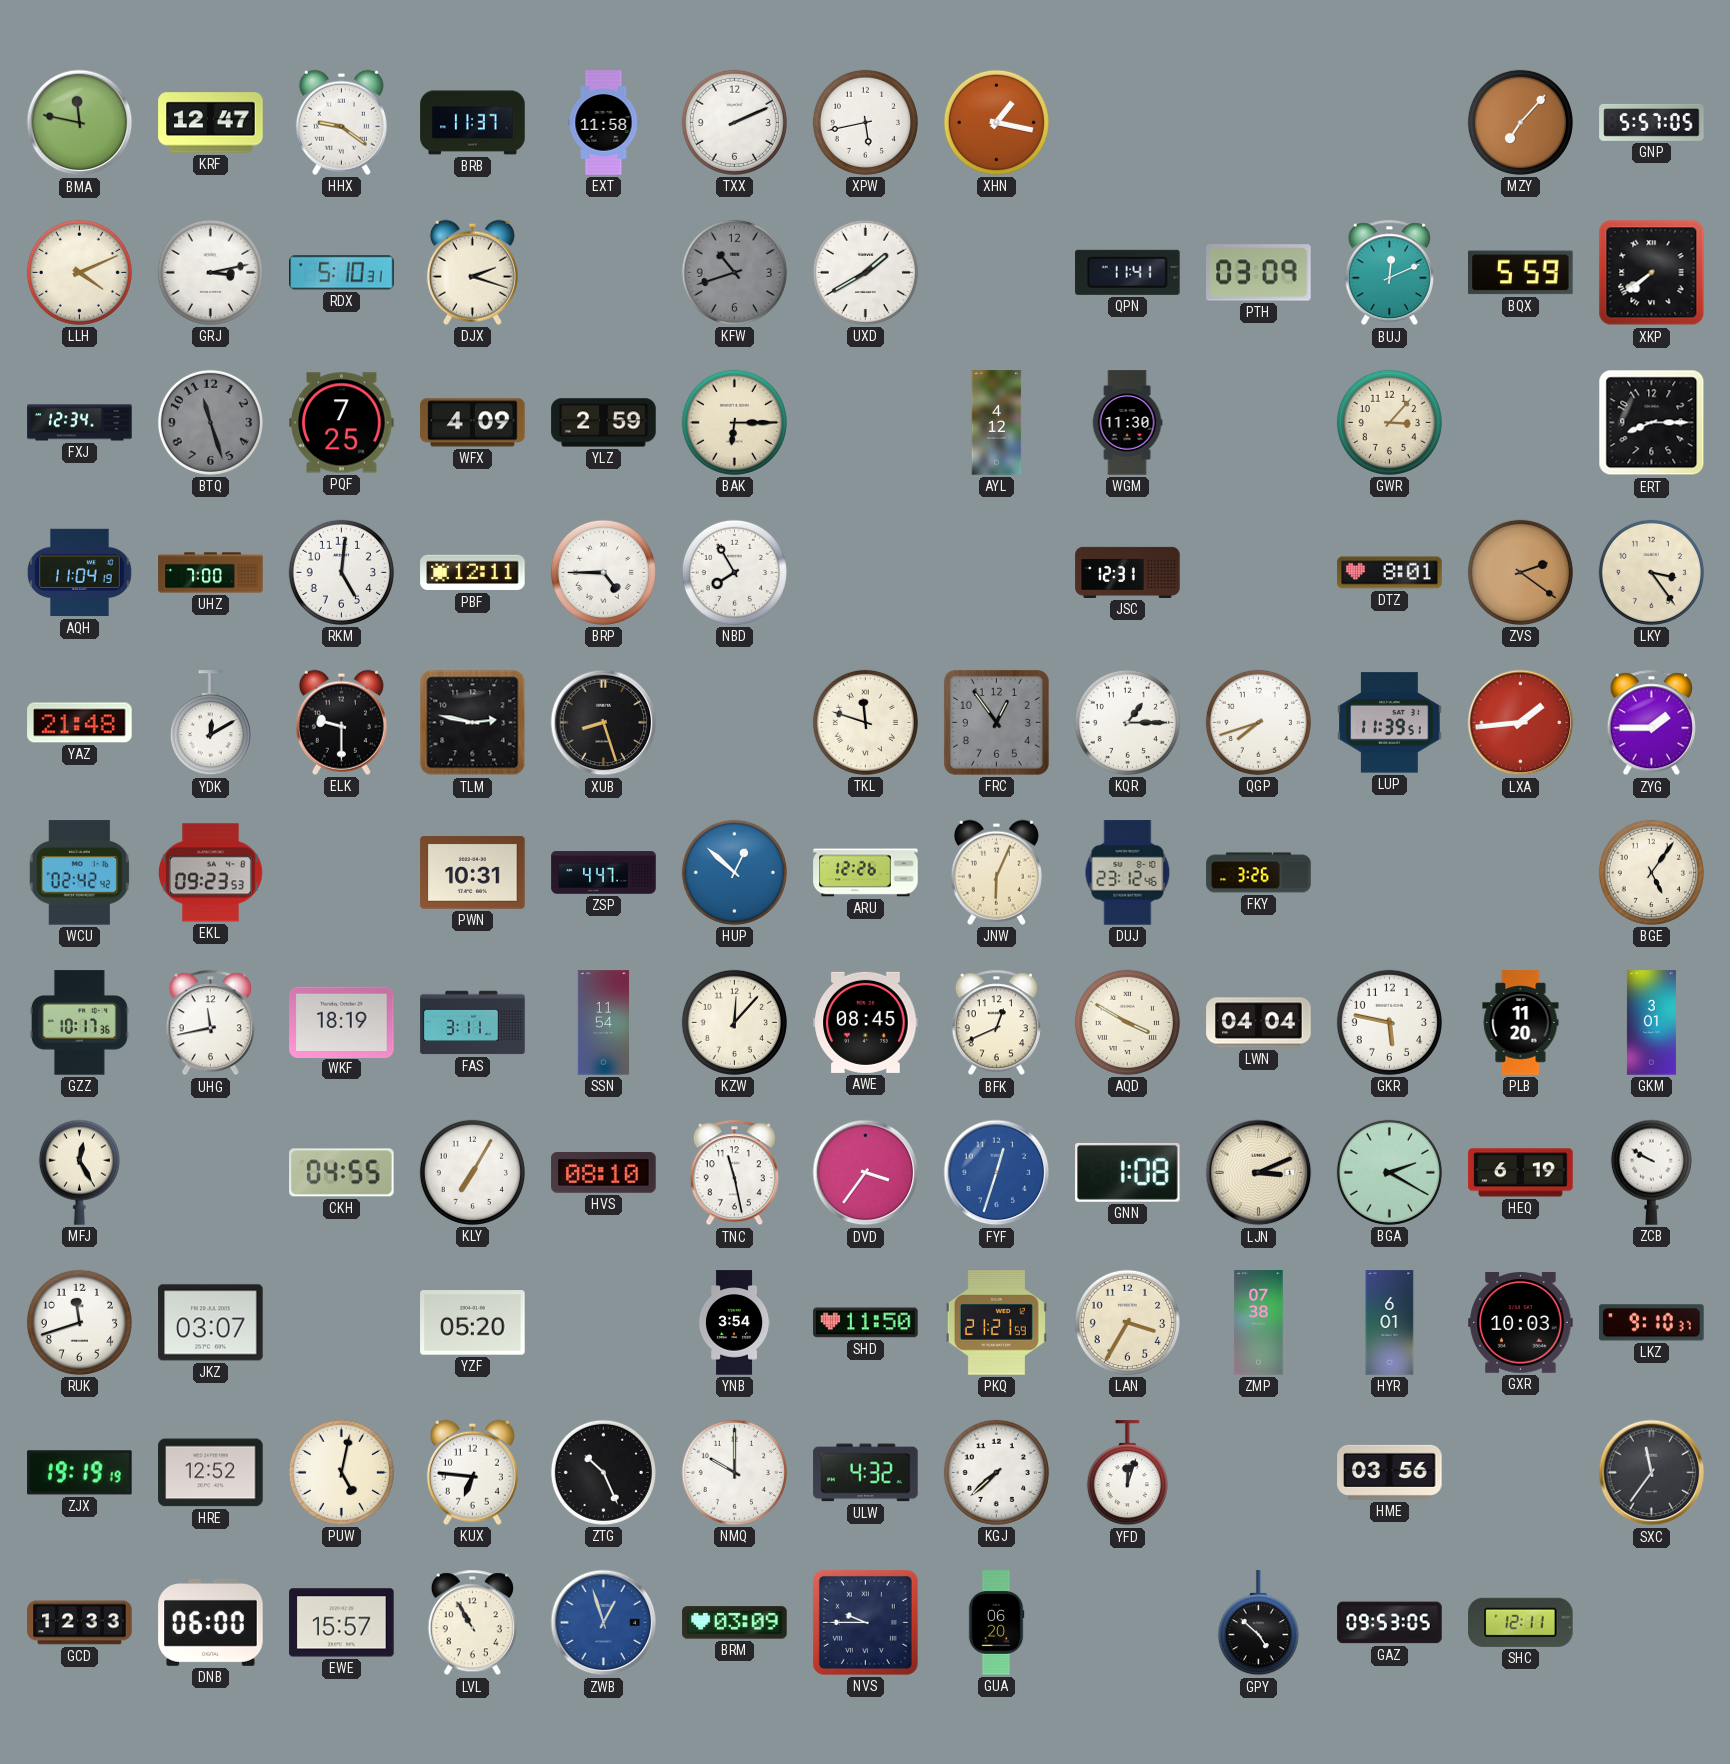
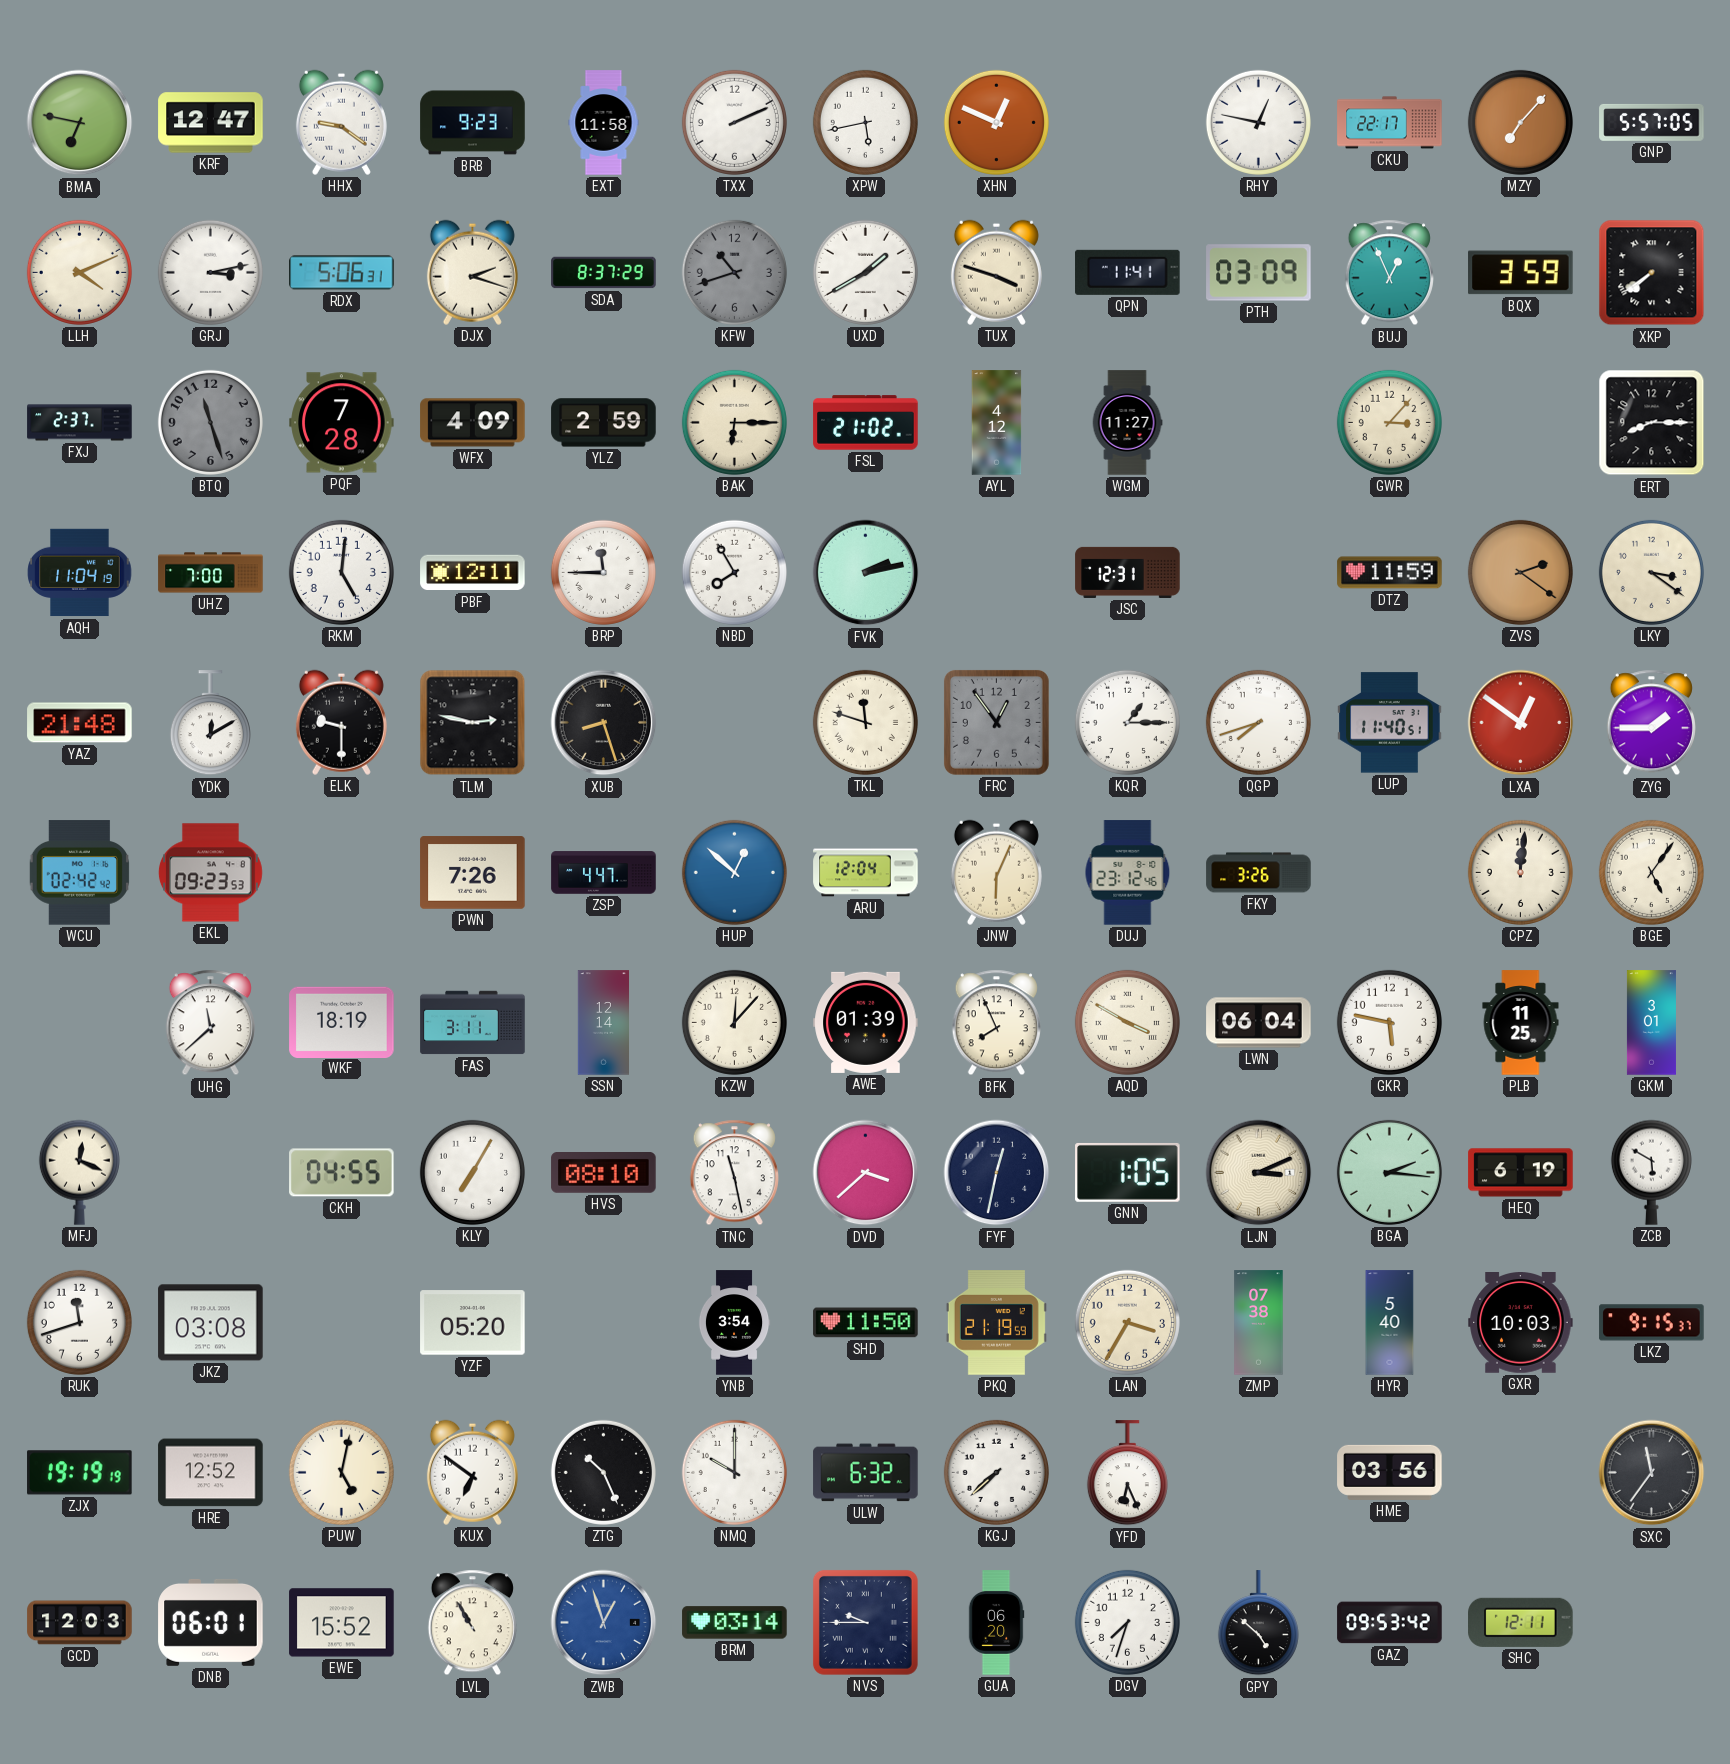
BMA: 11:47 -> 6:47
BRB: 11:37 -> 9:23
XHN: 1:17 -> 12:49
RHY: none -> 12:47
CKU: none -> 22:17
RDX: 5:10 -> 5:06
SDA: none -> 8:37
TUX: none -> 3:48
BUJ: 12:11 -> 12:56
BQX: 5:59 -> 3:59
FXJ: 12:34 -> 2:37
PQF: 7:25 -> 7:28
FSL: none -> 21:02
WGM: 11:30 -> 11:27
BRP: 4:45 -> 11:45
FVK: none -> 2:13
DTZ: 8:01 -> 11:59
LKY: 3:24 -> 3:21
LUP: 11:39 -> 11:40
LXA: 1:44 -> 12:51
PWN: 10:31 -> 7:26
ARU: 12:26 -> 12:04
CPZ: none -> 12:01
GZZ: 10:17 -> none
UHG: 11:43 -> 11:38
SSN: 11:54 -> 12:14
AWE: 08:45 -> 01:39
BFK: 12:41 -> 7:56
LWN: 04:04 -> 06:04
PLB: 11:20 -> 11:25
MFJ: 12:25 -> 12:19
DVD: 3:36 -> 3:38
FYF: 12:33 -> 12:32
FYF dial: blue -> navy
GNN: 1:08 -> 1:05
BGA: 2:20 -> 2:16
ZCB: 9:50 -> 5:50
JKZ: 03:07 -> 03:08
PKQ: 21:21 -> 21:19
HYR: 6:01 -> 5:40
LKZ: 9:10 -> 9:15
KUX: 6:46 -> 6:51
ULW: 4:32 -> 6:32
YFD: 12:03 -> 6:26
GCD: 12:33 -> 12:03
DNB: 06:00 -> 06:01
EWE: 15:57 -> 15:52
BRM: 03:09 -> 03:14
DGV: none -> 7:33
GAZ: 09:53:05 -> 09:53:42
